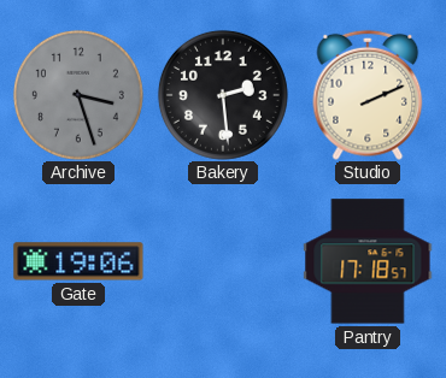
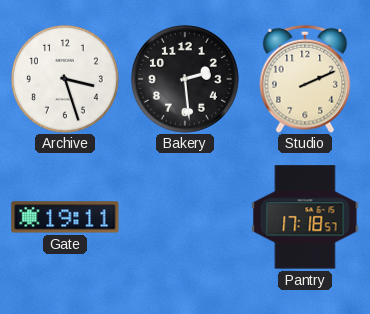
Archive dial: grey -> white
Gate: 19:06 -> 19:11
